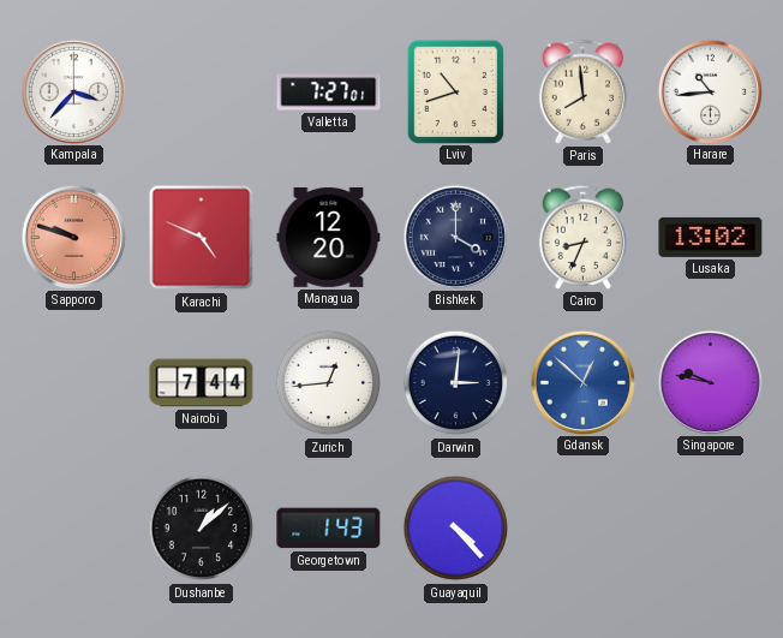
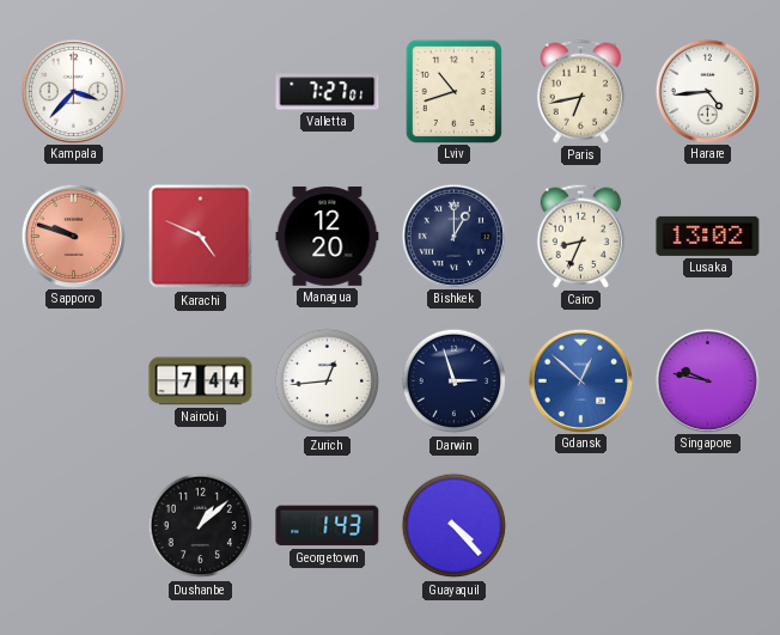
Paris: 7:59 -> 6:43
Harare: 10:44 -> 4:44
Bishkek: 4:00 -> 1:00
Darwin: 3:01 -> 2:57
